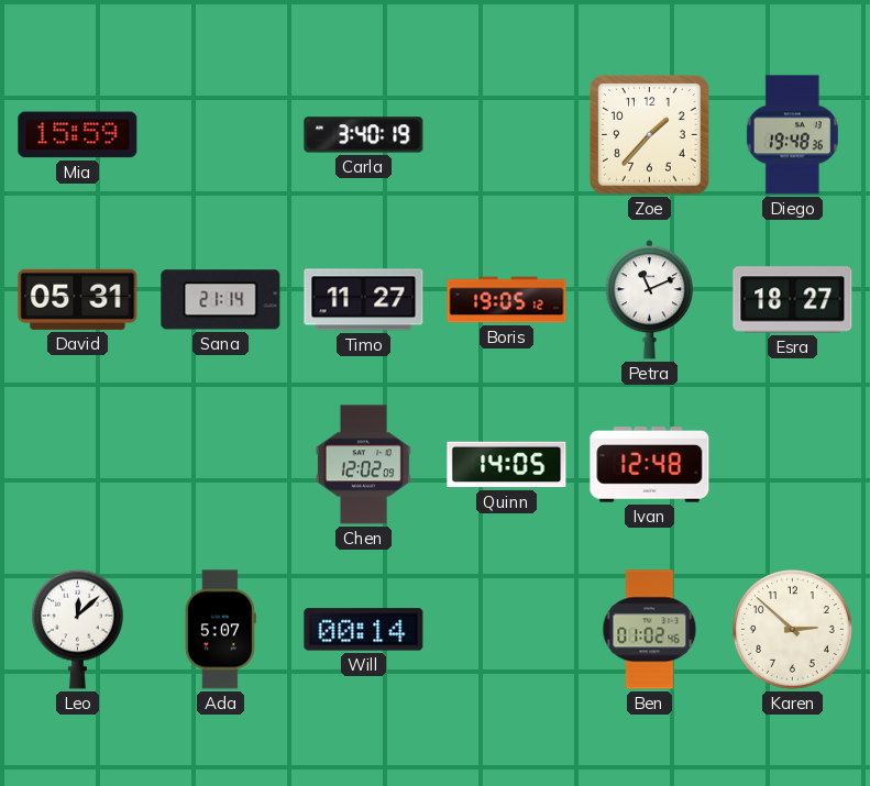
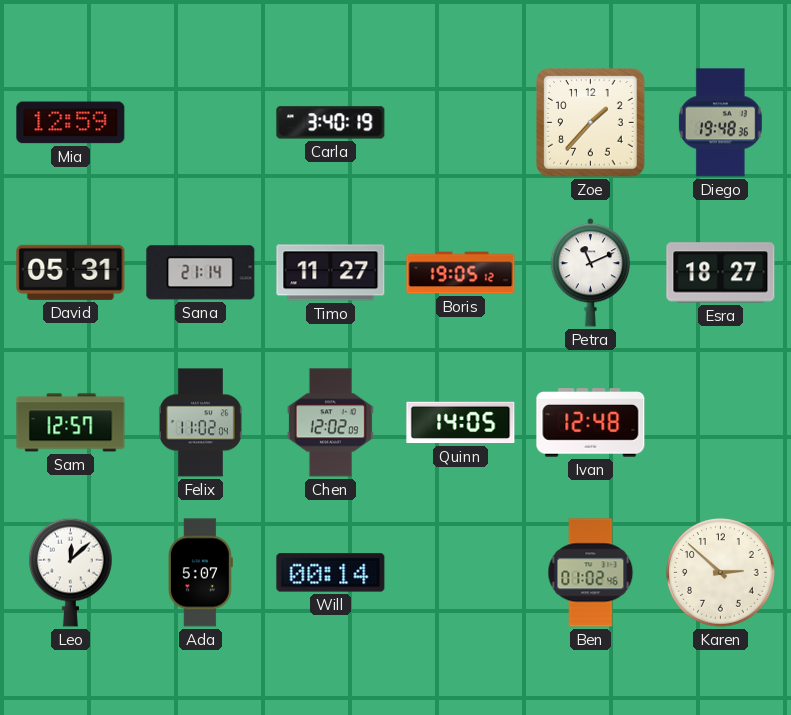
Mia: 15:59 -> 12:59
Sam: none -> 12:57
Felix: none -> 11:02
